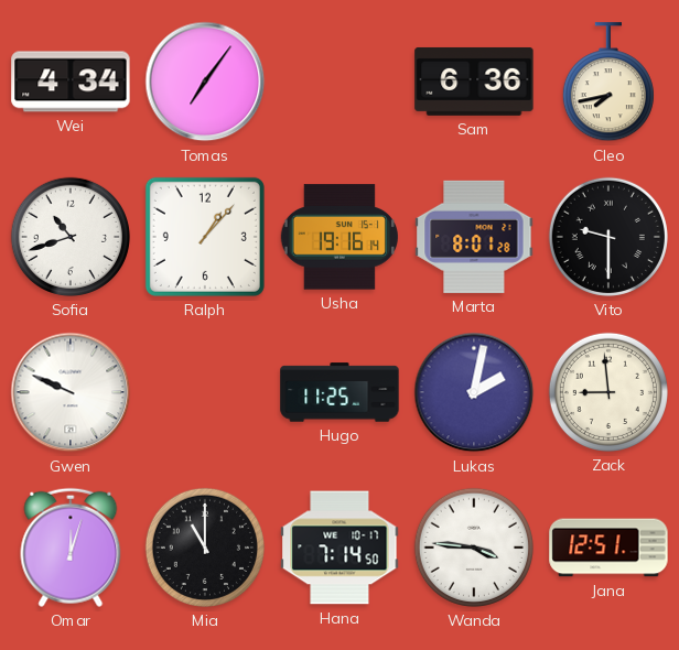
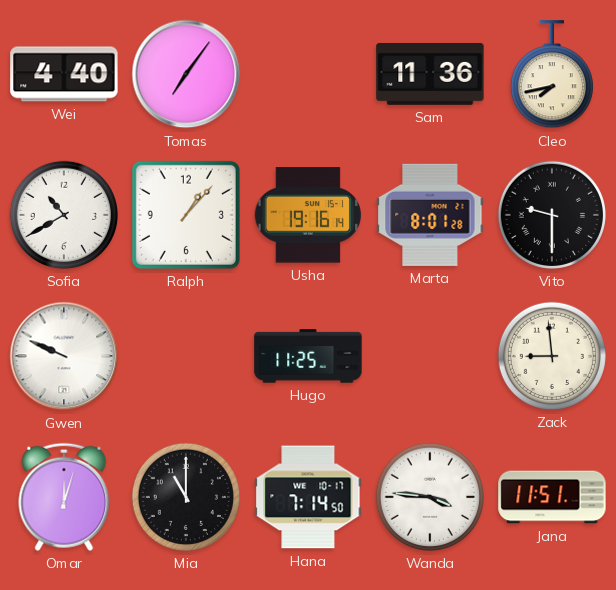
Wei: 4:34 -> 4:40
Sam: 6:36 -> 11:36
Sofia: 10:42 -> 10:40
Lukas: 2:02 -> none
Jana: 12:51 -> 11:51
